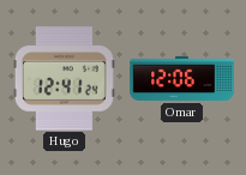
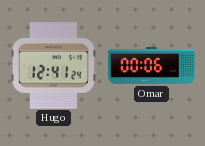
Omar: 12:06 -> 00:06
